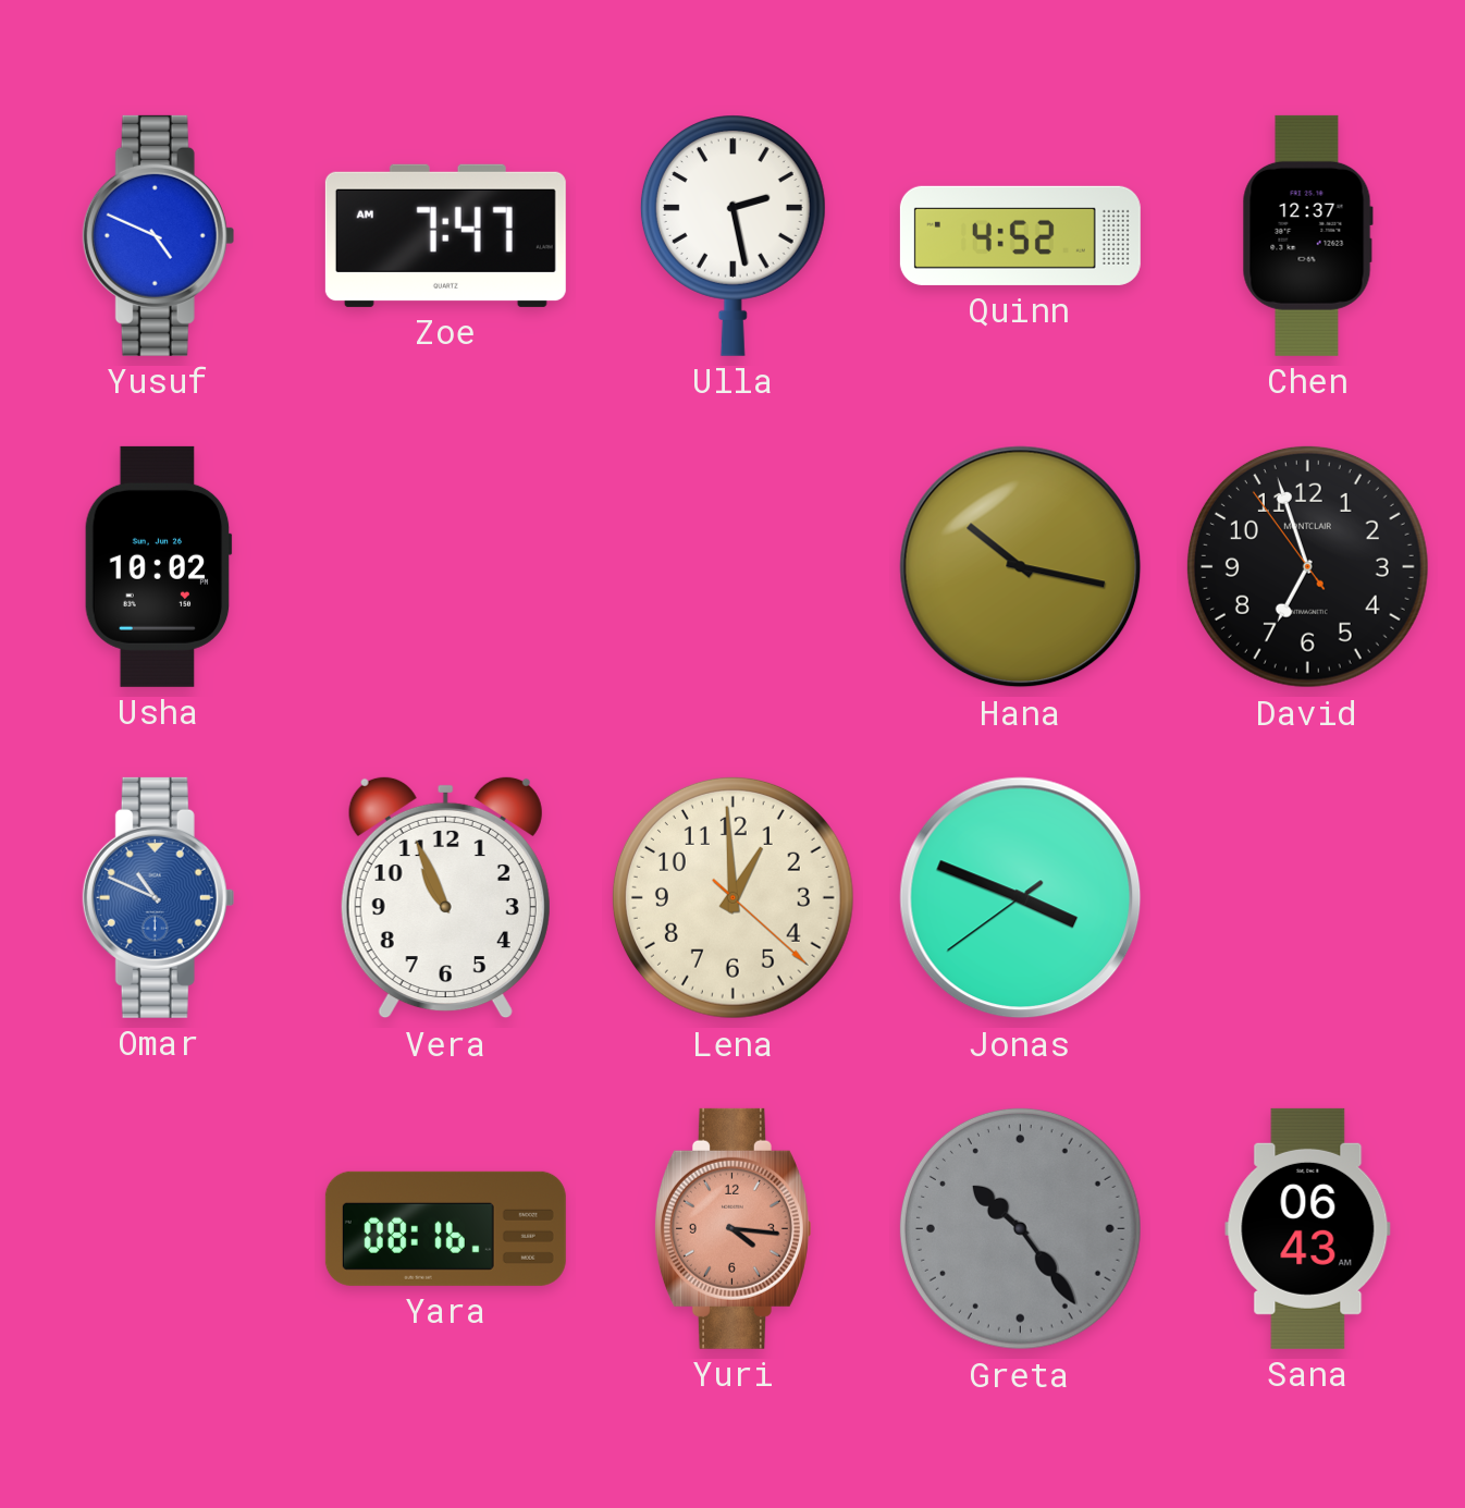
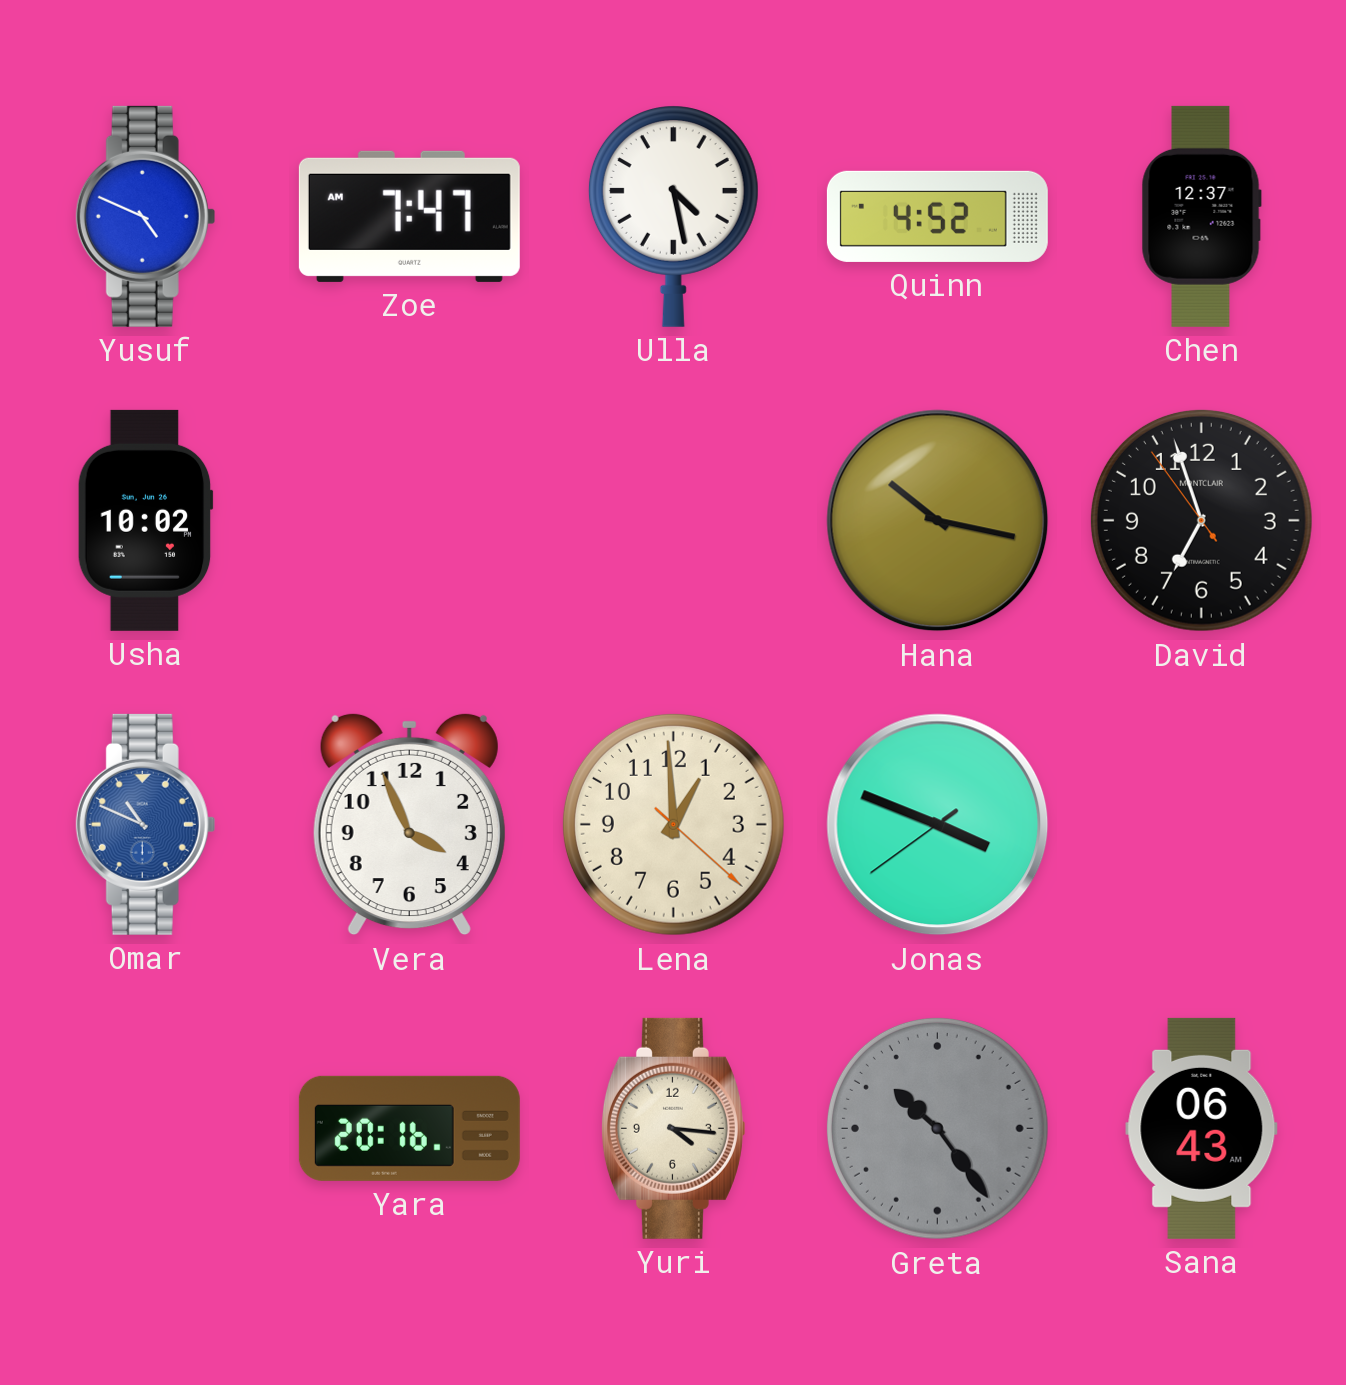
Ulla: 2:28 -> 4:28
Vera: 10:56 -> 3:56
Yara: 08:16 -> 20:16
Yuri dial: salmon -> cream
